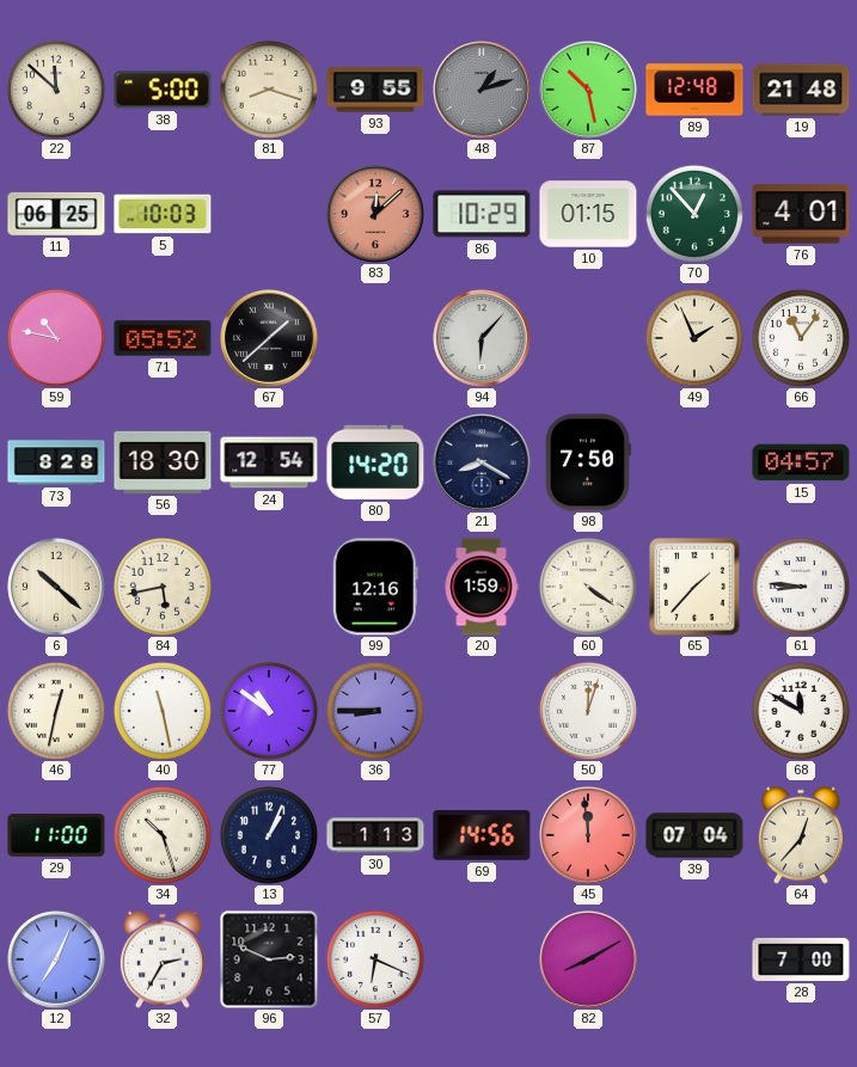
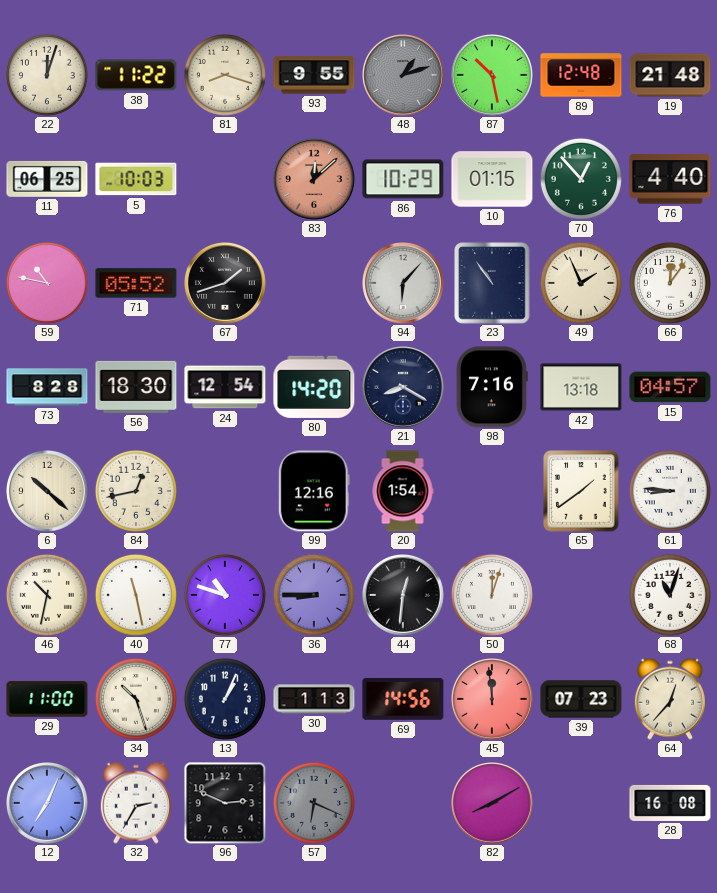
22: 11:52 -> 12:03
38: 5:00 -> 11:22
76: 4:01 -> 4:40
67: 1:38 -> 1:42
23: none -> 10:54
66: 11:06 -> 12:06
98: 7:50 -> 7:16
42: none -> 13:18
84: 5:43 -> 12:43
20: 1:59 -> 1:54
60: 4:21 -> none
65: 1:37 -> 1:39
46: 12:32 -> 10:32
77: 10:51 -> 10:48
44: none -> 12:31
68: 11:50 -> 11:03
39: 07:04 -> 07:23
57 dial: white -> grey
28: 7:00 -> 16:08
